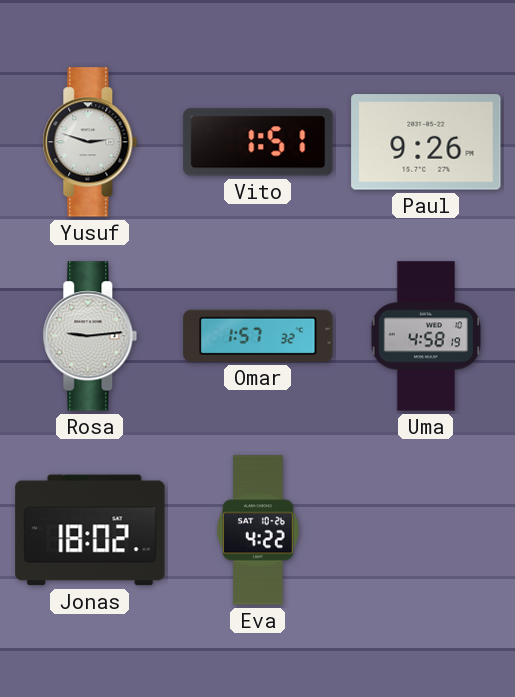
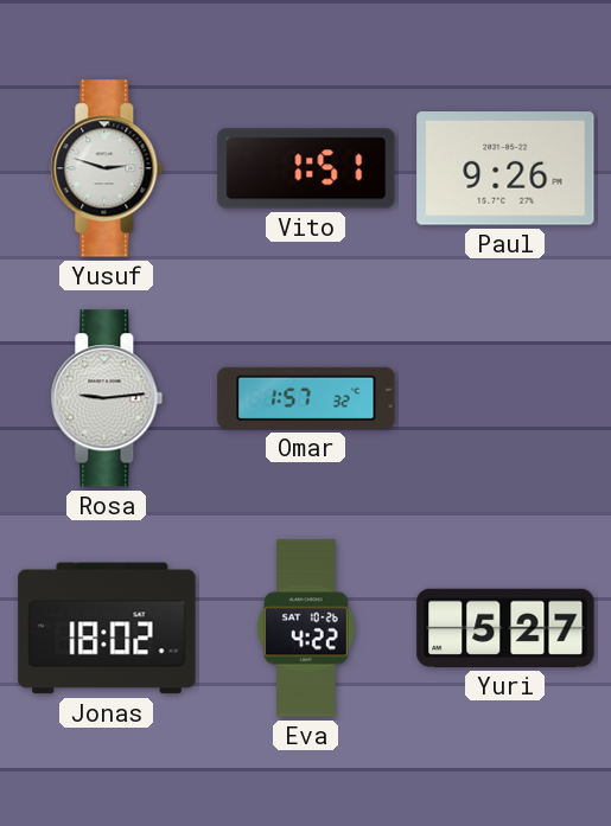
Uma: 4:58 -> none
Yuri: none -> 5:27
